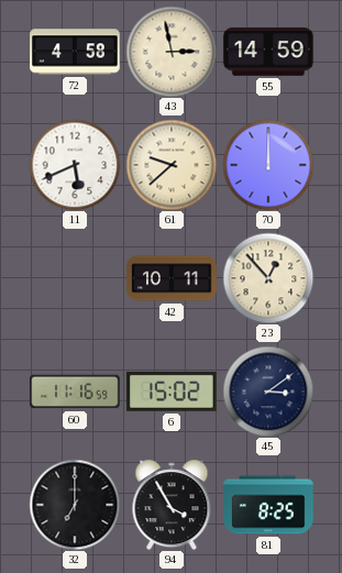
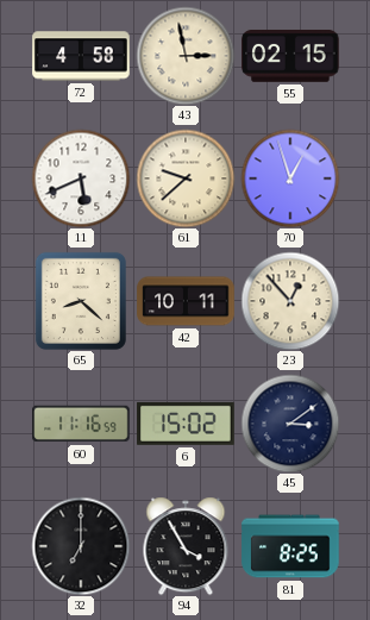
55: 14:59 -> 02:15
70: 12:00 -> 12:57
65: none -> 8:22
